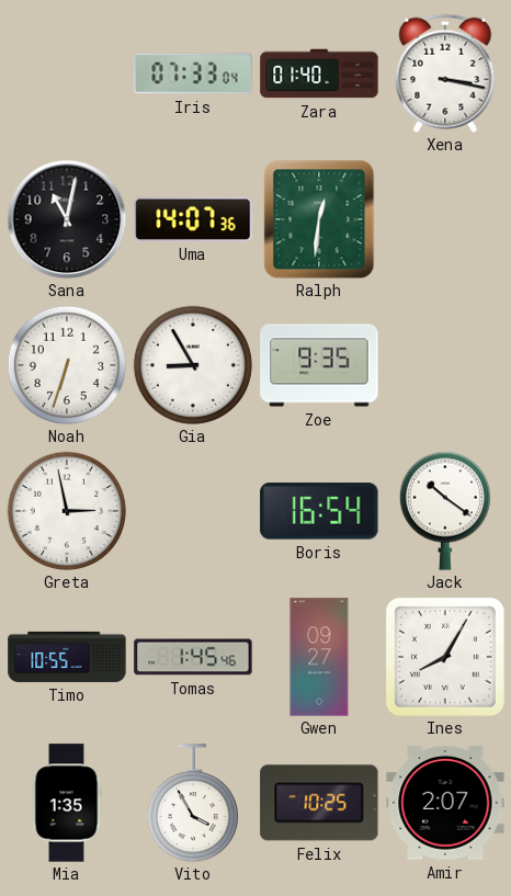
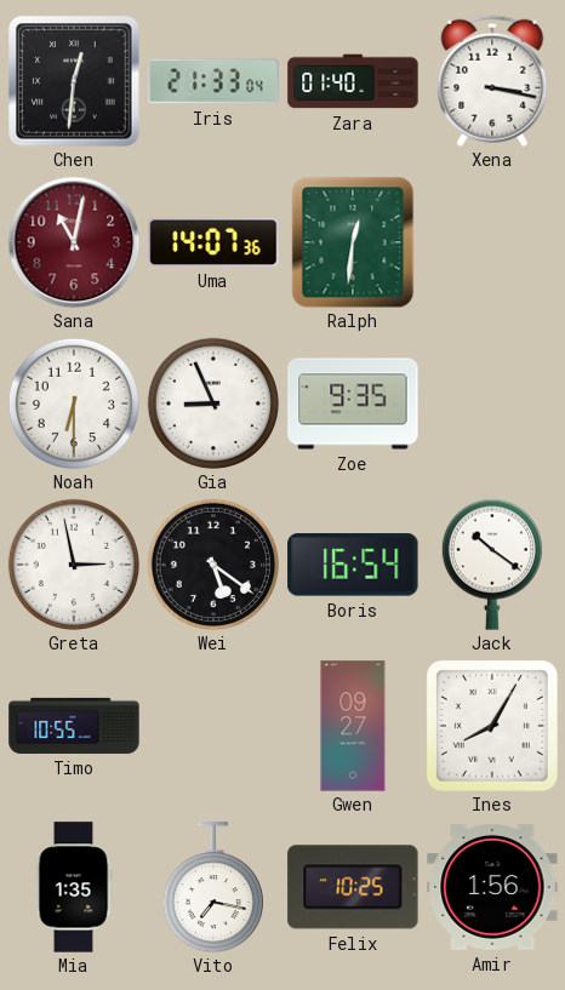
Chen: none -> 12:31
Iris: 07:33 -> 21:33
Sana dial: black -> burgundy
Noah: 6:33 -> 6:30
Gia: 8:55 -> 8:56
Wei: none -> 5:21
Tomas: 1:45 -> none
Vito: 3:55 -> 7:17
Amir: 2:07 -> 1:56
